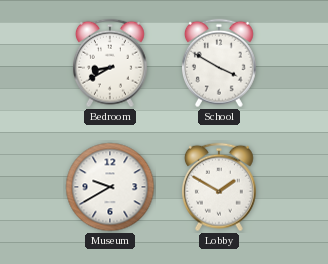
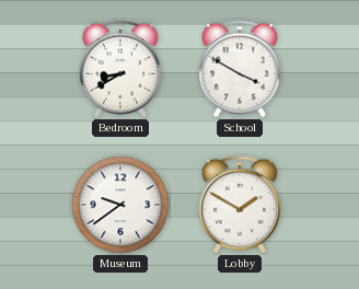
Museum: 9:40 -> 9:39
